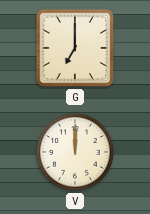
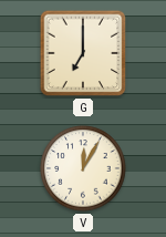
V: 12:00 -> 12:05
